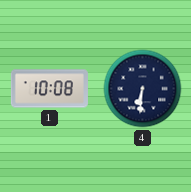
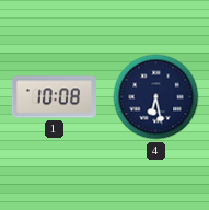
4: 6:31 -> 6:28
